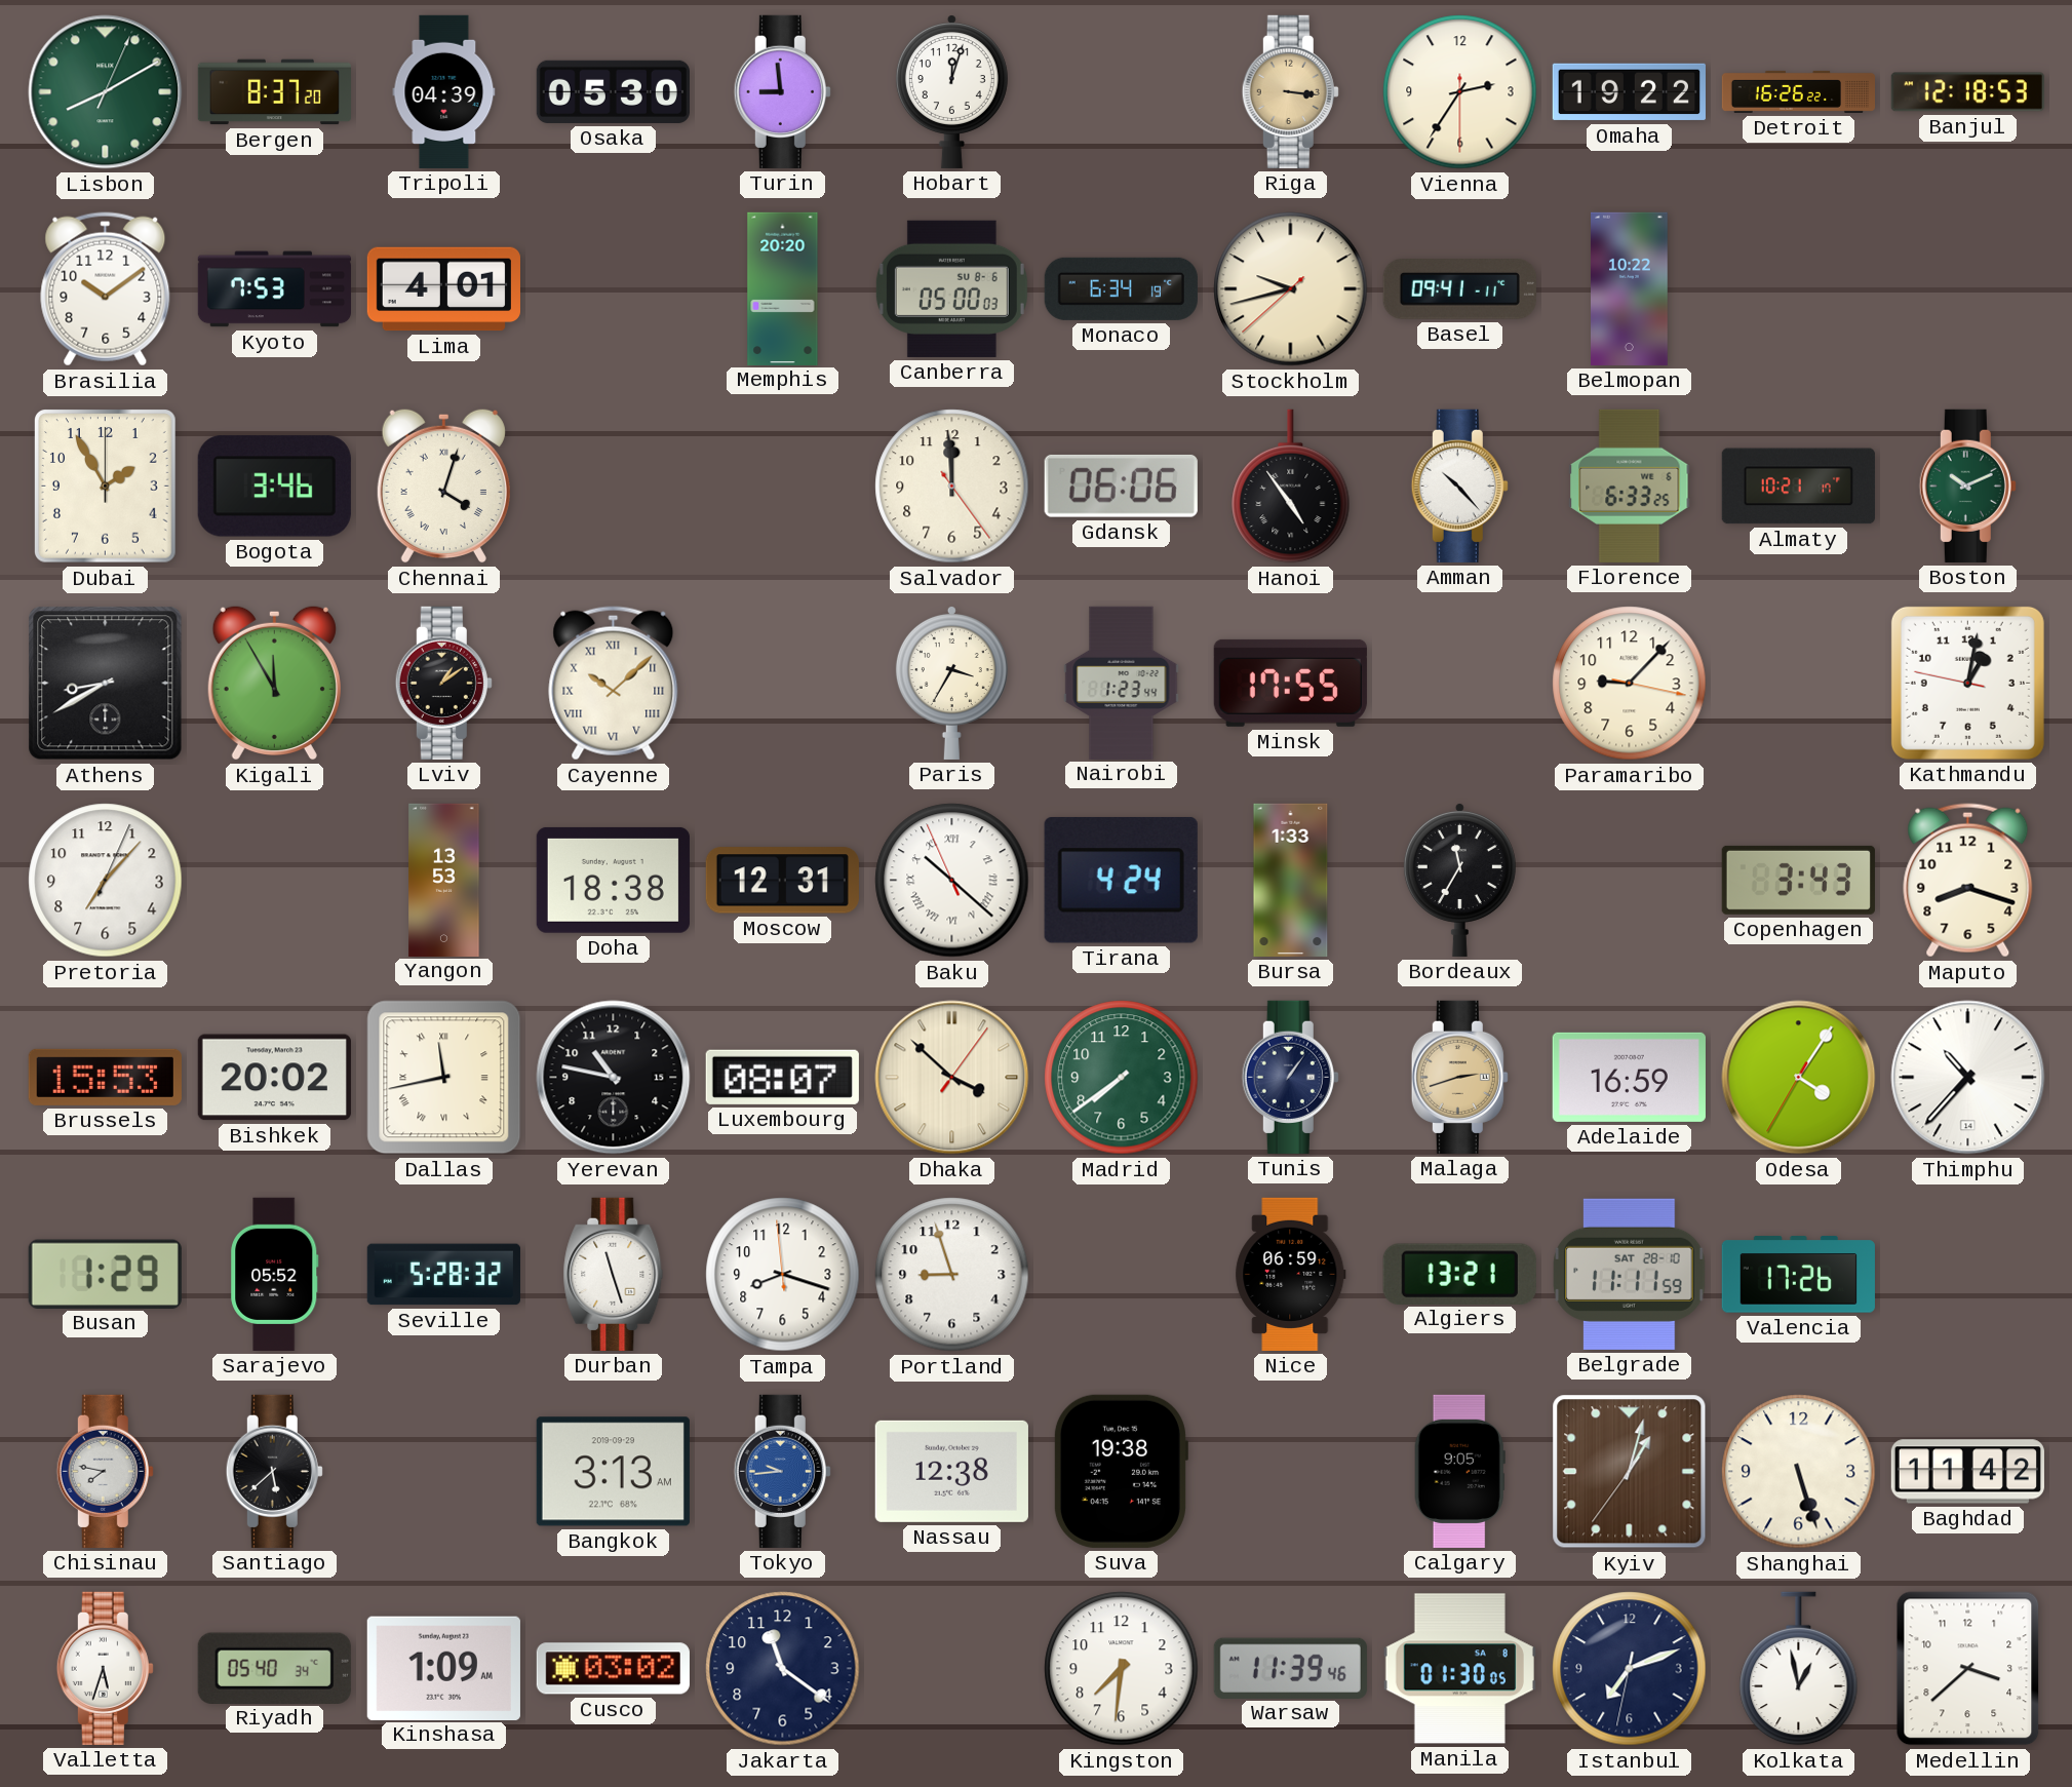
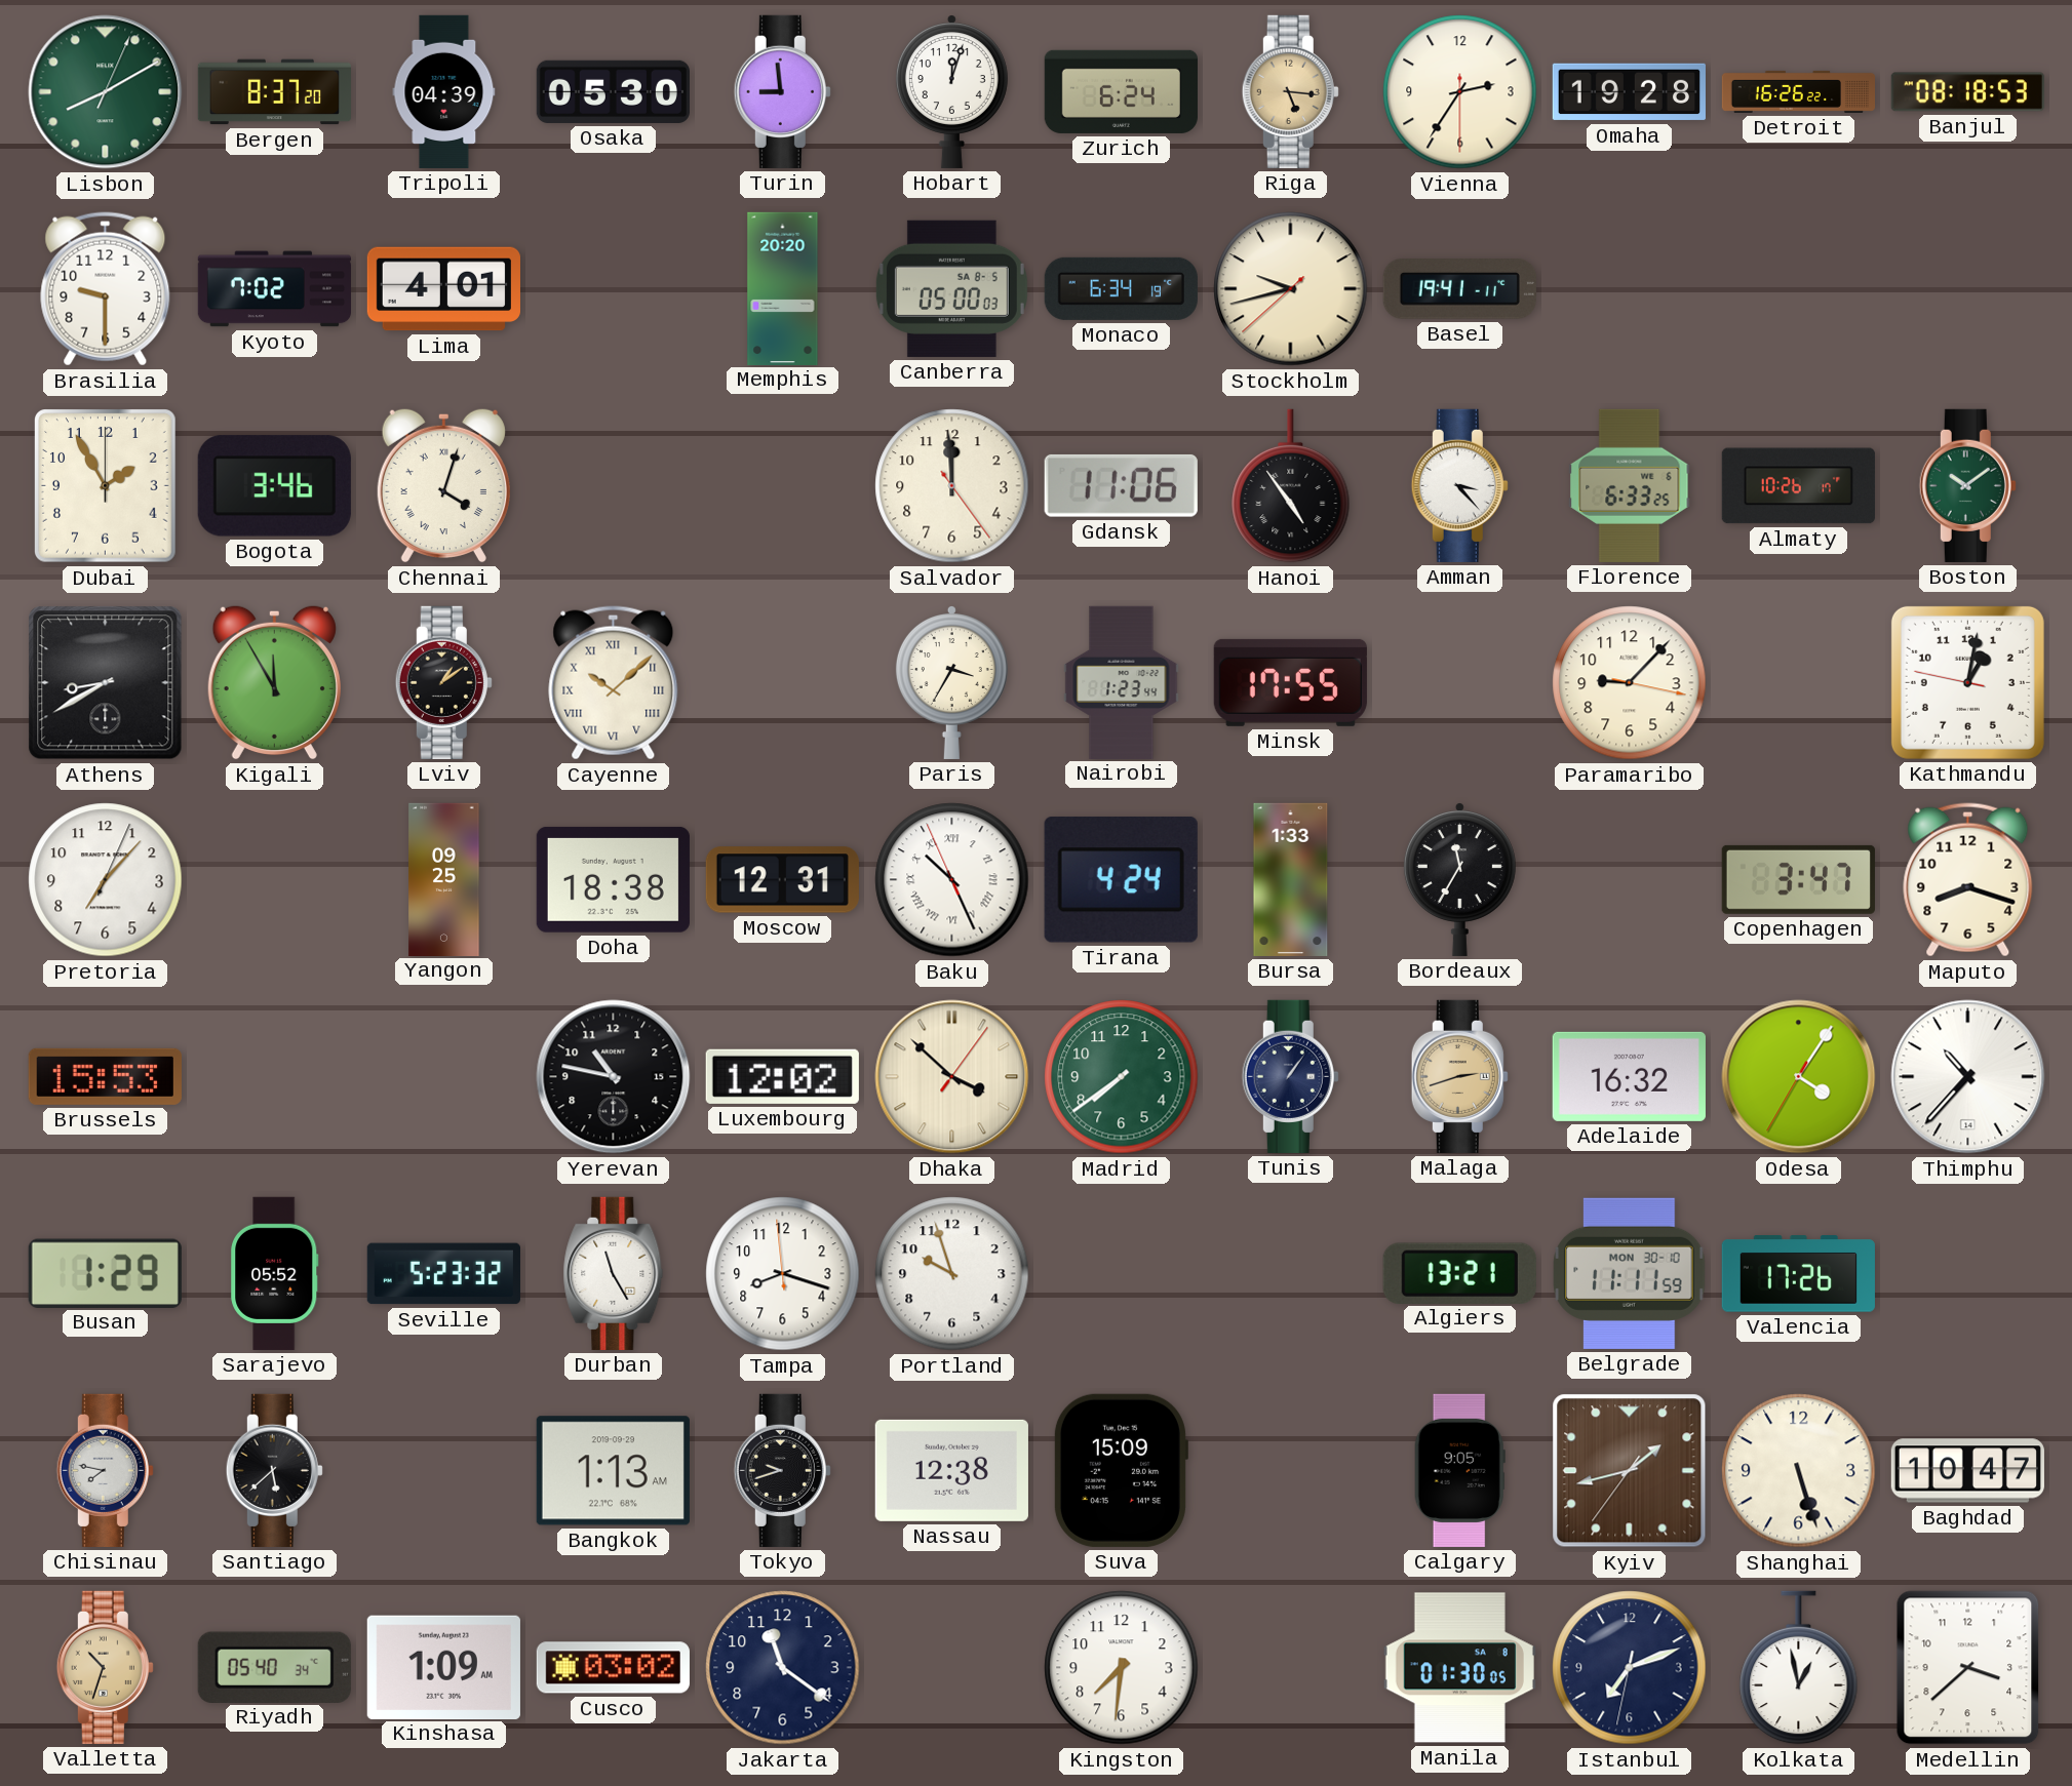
Zurich: none -> 6:24
Riga: 3:16 -> 5:16
Omaha: 19:22 -> 19:28
Banjul: 12:18 -> 08:18
Brasilia: 10:09 -> 9:30
Kyoto: 7:53 -> 7:02
Canberra date: SU 8-6 -> SA 8-5
Basel: 09:41 -> 19:41
Belmopan: 10:22 -> none
Gdansk: 06:06 -> 11:06
Amman: 10:23 -> 3:23
Almaty: 10:21 -> 10:26
Boston: 10:11 -> 10:09
Yangon: 13:53 -> 09:25
Baku: 10:21 -> 10:25
Copenhagen: 3:43 -> 3:47
Bishkek: 20:02 -> none
Dallas: 11:43 -> none
Luxembourg: 08:07 -> 12:02
Adelaide: 16:59 -> 16:32
Seville: 5:28 -> 5:23
Durban: 11:27 -> 11:25
Portland: 8:57 -> 9:57
Nice: 06:59 -> none
Belgrade date: SAT 28-10 -> MON 30-10
Bangkok: 3:13 -> 1:13
Tokyo: 9:44 -> 9:42
Tokyo dial: blue -> black
Suva: 19:38 -> 15:09
Kyiv: 1:02 -> 1:42
Baghdad: 11:42 -> 10:47
Valletta: 5:33 -> 10:33
Valletta dial: white -> champagne
Warsaw: 11:39 -> none
